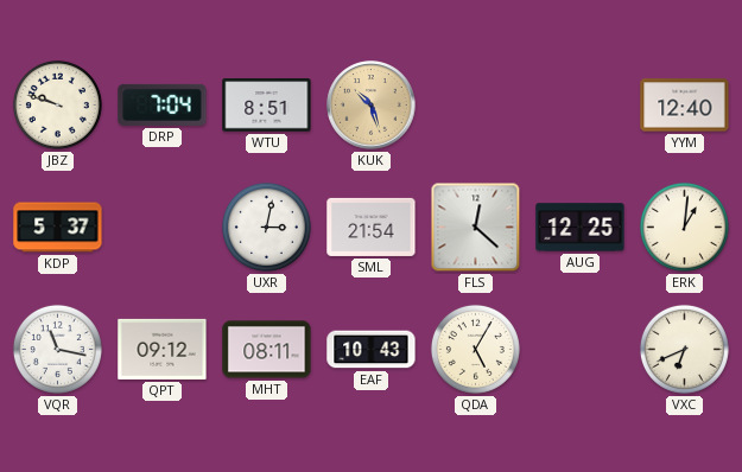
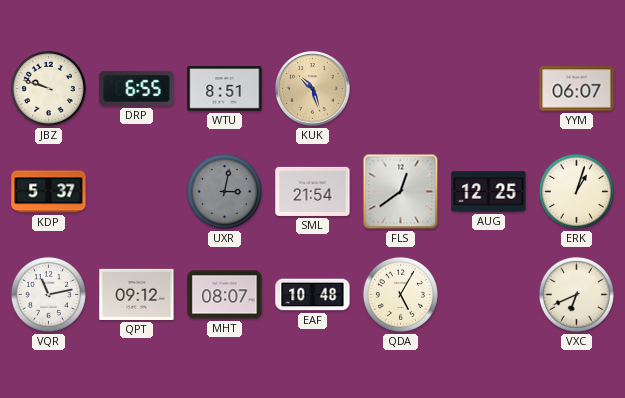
DRP: 7:04 -> 6:55
YYM: 12:40 -> 06:07
UXR dial: white -> grey
FLS: 12:22 -> 12:39
ERK: 1:01 -> 1:03
VQR: 11:17 -> 11:13
MHT: 08:11 -> 08:07
EAF: 10:43 -> 10:48
